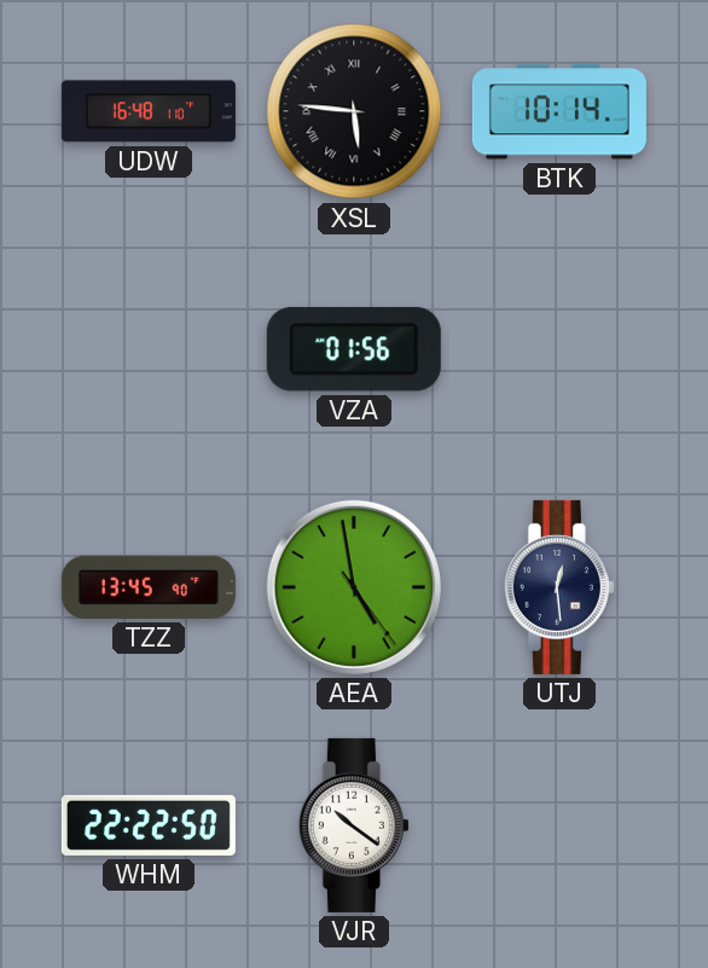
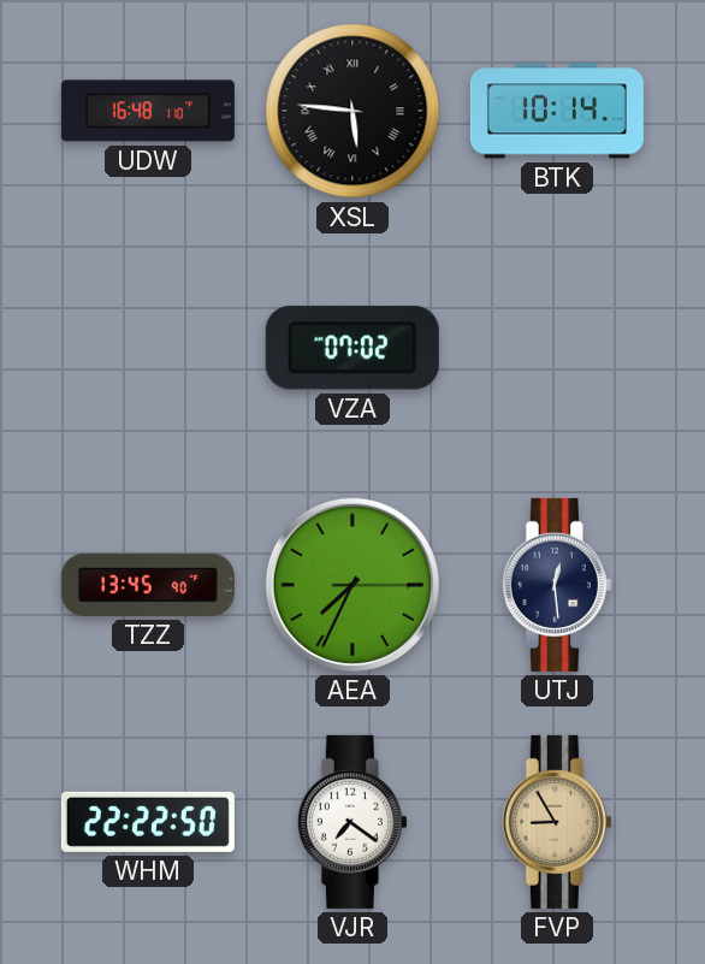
VZA: 01:56 -> 07:02
AEA: 4:58 -> 7:34
VJR: 10:21 -> 7:21
FVP: none -> 8:55
